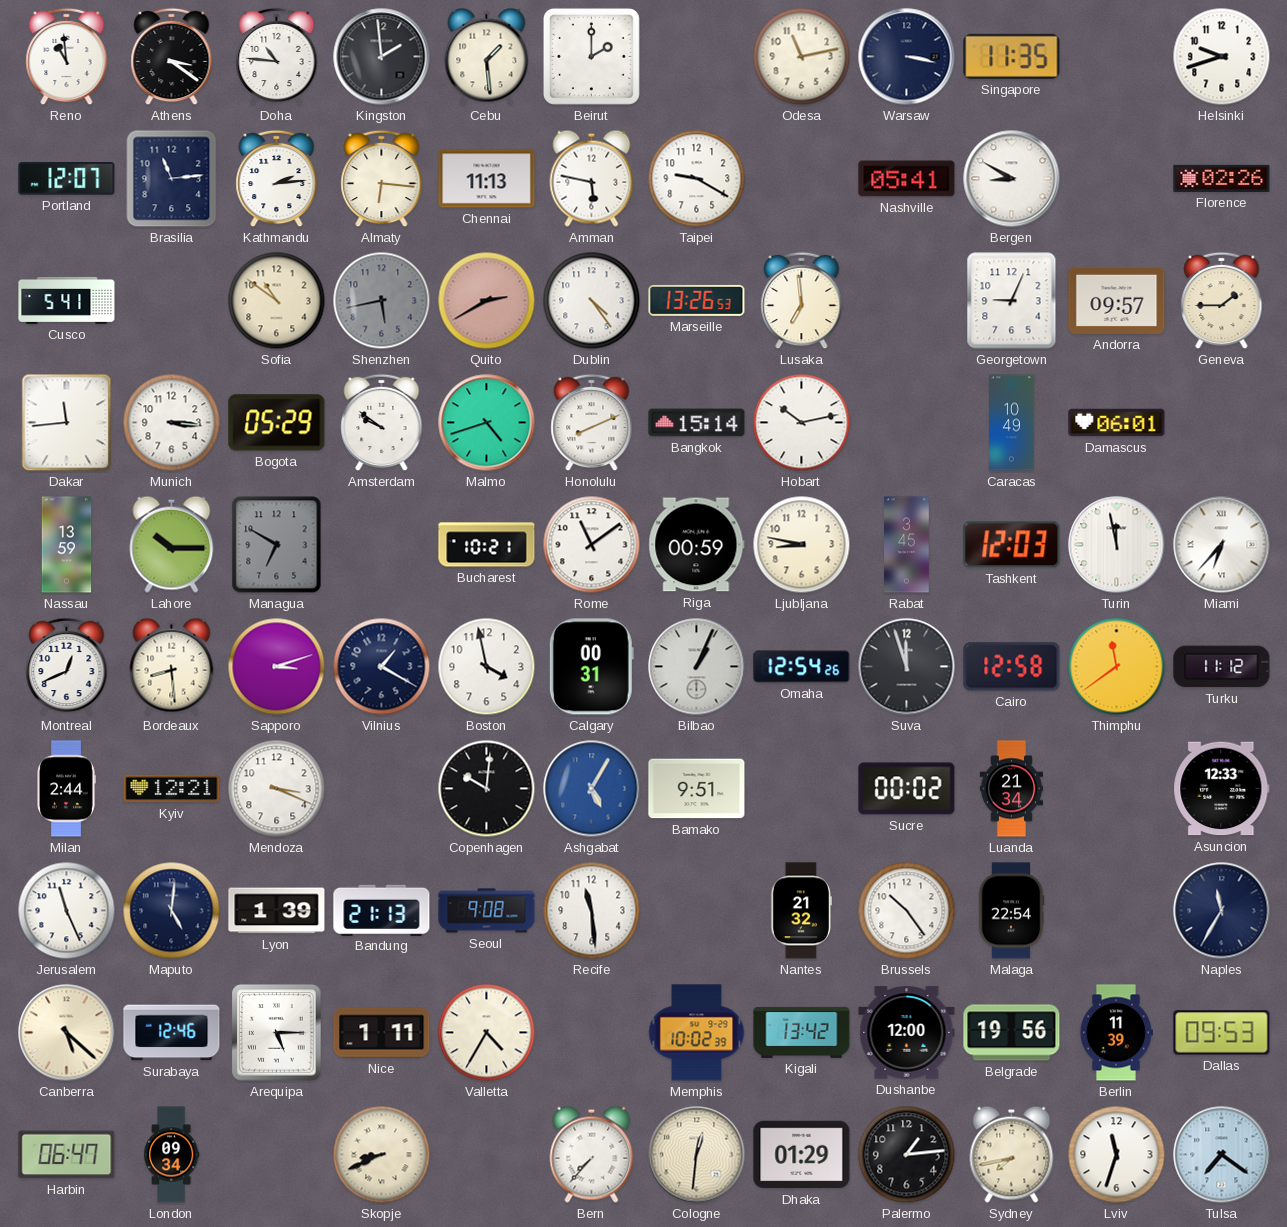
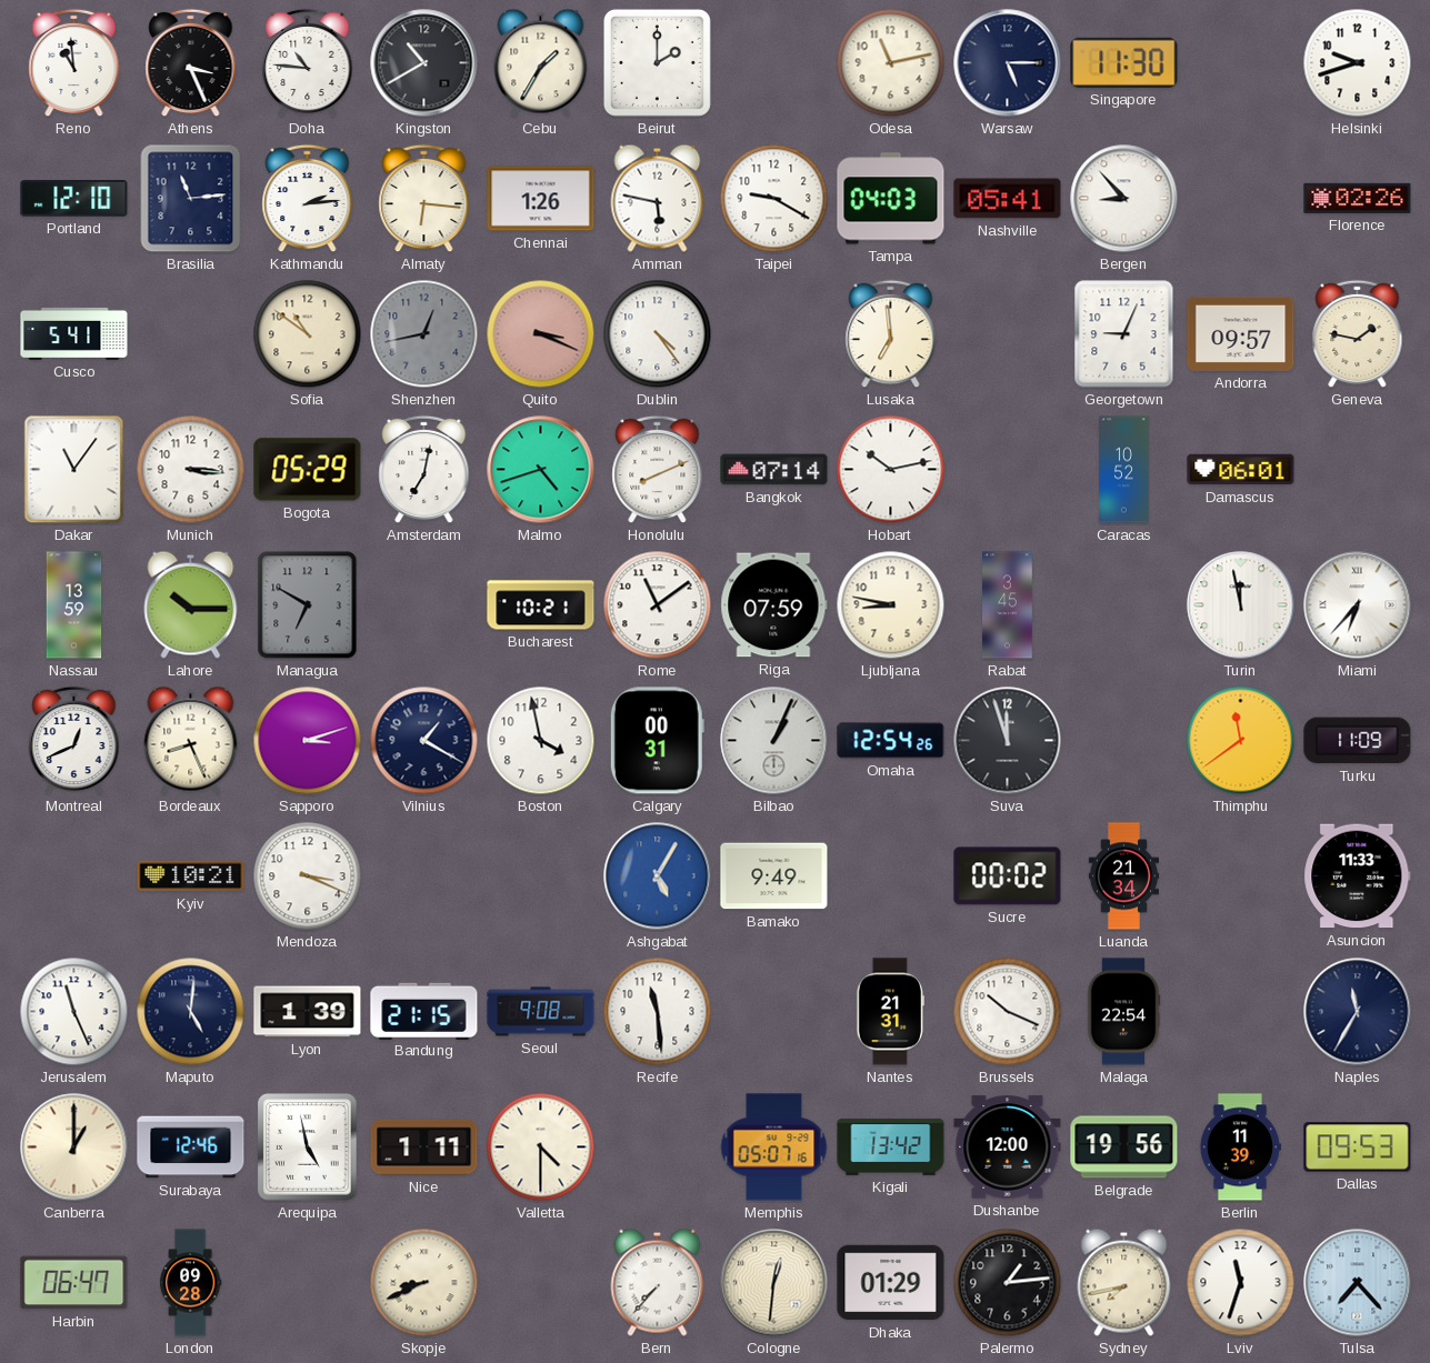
Athens: 3:21 -> 3:26
Kingston: 1:59 -> 10:40
Cebu: 1:29 -> 1:35
Warsaw: 3:17 -> 5:15
Singapore: 11:35 -> 11:30
Portland: 12:07 -> 12:10
Chennai: 11:13 -> 1:26
Tampa: none -> 04:03
Bergen: 8:50 -> 8:53
Shenzhen: 5:43 -> 12:43
Quito: 2:40 -> 3:19
Marseille: 13:26 -> none
Geneva: 1:45 -> 1:47
Dakar: 11:44 -> 11:06
Amsterdam: 9:51 -> 7:02
Bangkok: 15:14 -> 07:14
Caracas: 10:49 -> 10:52
Riga: 00:59 -> 07:59
Tashkent: 12:03 -> none
Bordeaux: 8:29 -> 8:26
Cairo: 12:58 -> none
Turku: 11:12 -> 11:09
Milan: 2:44 -> none
Kyiv: 12:21 -> 10:21
Copenhagen: 10:01 -> none
Bamako: 9:51 -> 9:49
Asuncion: 12:33 -> 11:33
Bandung: 21:13 -> 21:15
Nantes: 21:32 -> 21:31
Brussels: 10:24 -> 10:19
Canberra: 5:22 -> 1:00
Arequipa: 5:15 -> 4:58
Valletta: 4:35 -> 4:30
Memphis: 10:02 -> 05:07
London: 09:34 -> 09:28
Tulsa: 7:21 -> 7:23
